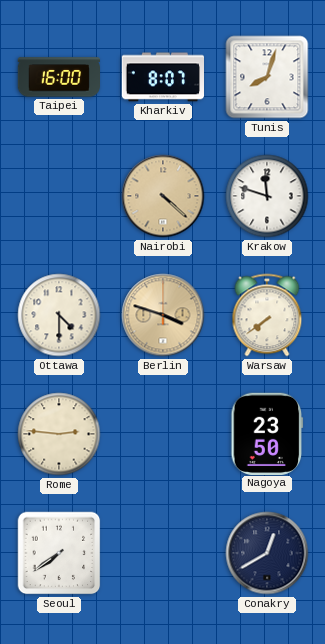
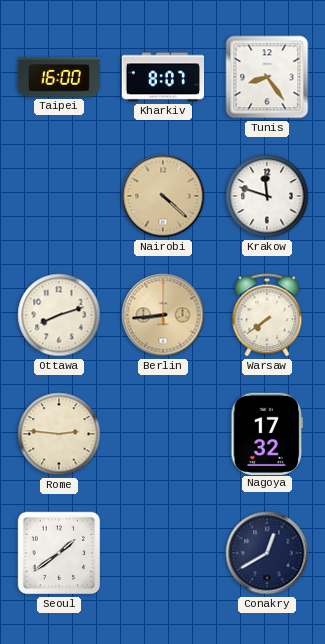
Tunis: 8:03 -> 8:24
Ottawa: 4:30 -> 8:12
Berlin: 3:48 -> 8:44
Nagoya: 23:50 -> 17:32
Seoul: 7:39 -> 1:39
